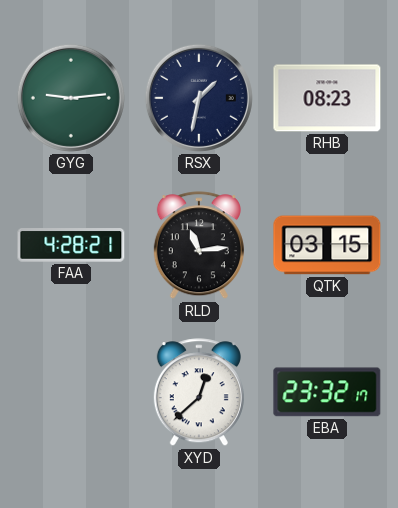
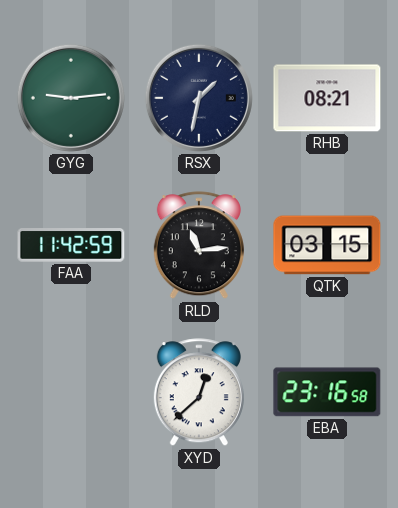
RHB: 08:23 -> 08:21
FAA: 4:28 -> 11:42
EBA: 23:32 -> 23:16
